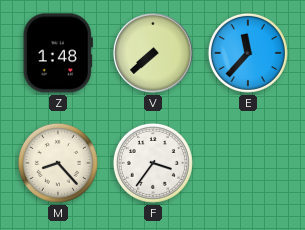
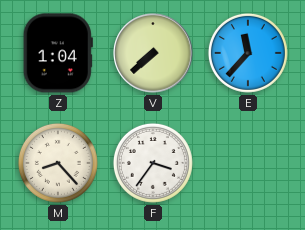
Z: 1:48 -> 1:04
